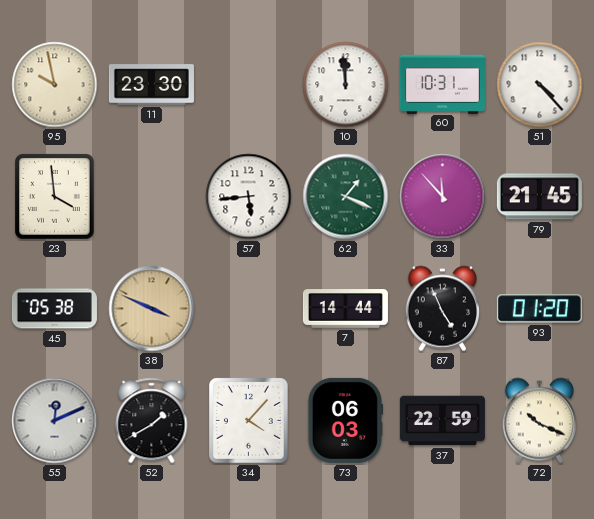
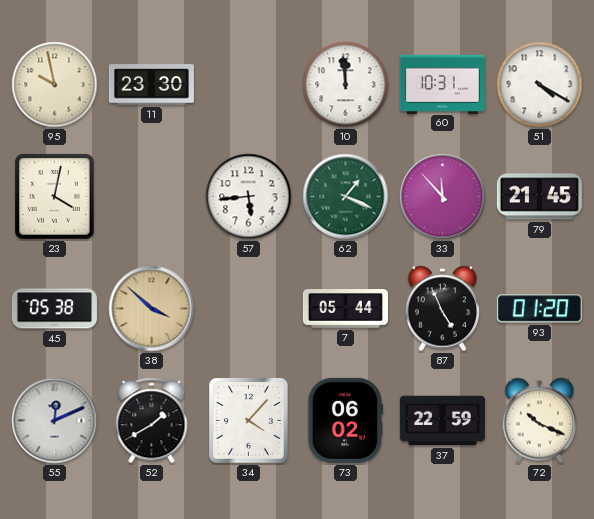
51: 4:23 -> 4:20
23: 3:59 -> 4:02
38: 3:49 -> 3:52
7: 14:44 -> 05:44
73: 06:03 -> 06:02
